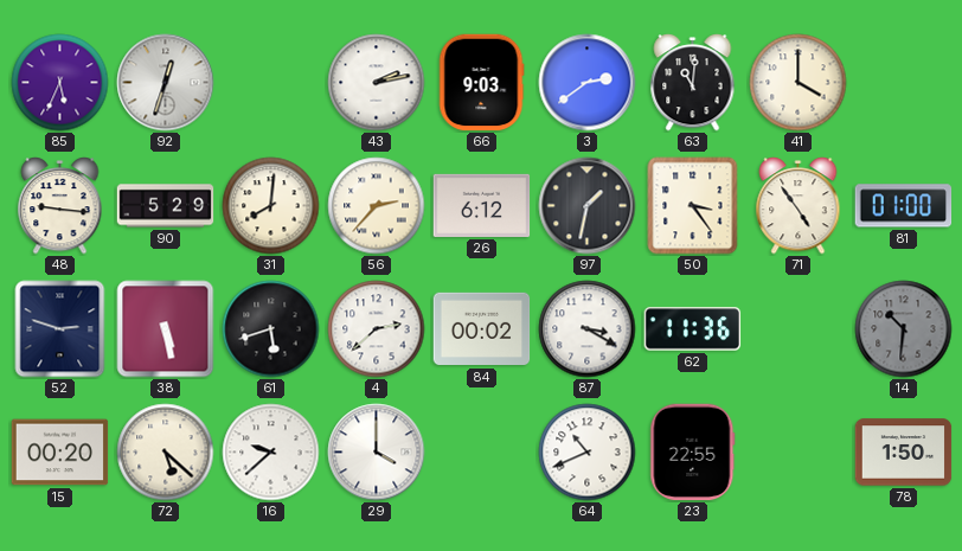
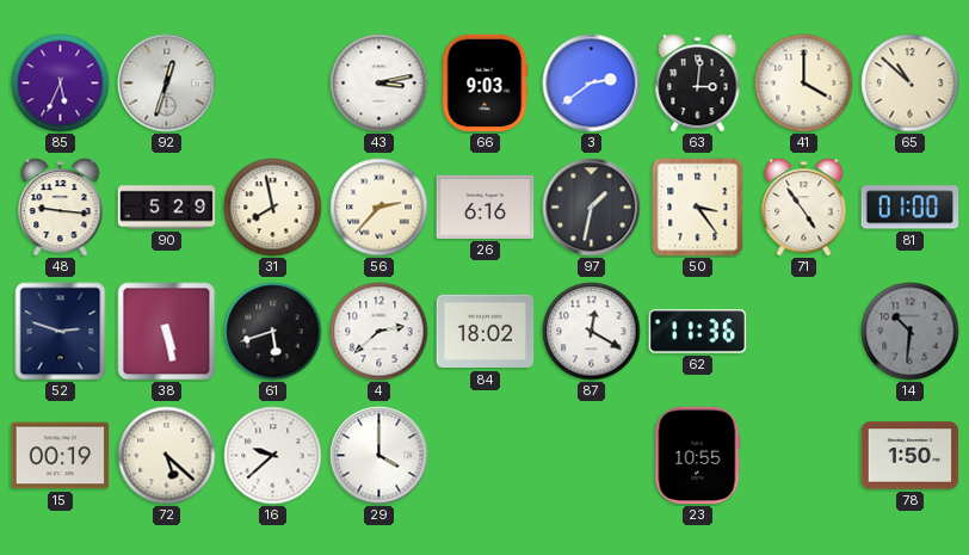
43: 2:13 -> 3:13
63: 11:01 -> 3:01
65: none -> 10:52
31: 8:01 -> 7:58
26: 6:12 -> 6:16
84: 00:02 -> 18:02
87: 3:20 -> 12:20
15: 00:20 -> 00:19
64: 10:41 -> none
23: 22:55 -> 10:55
